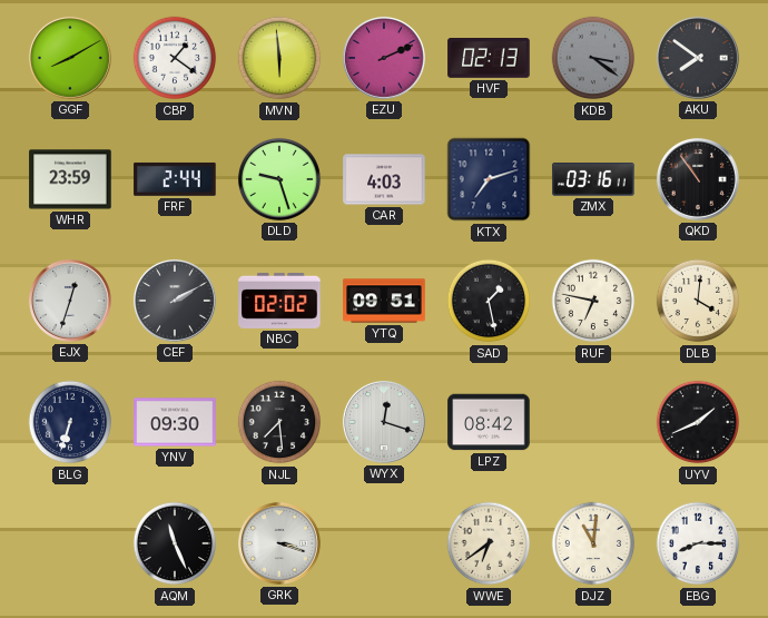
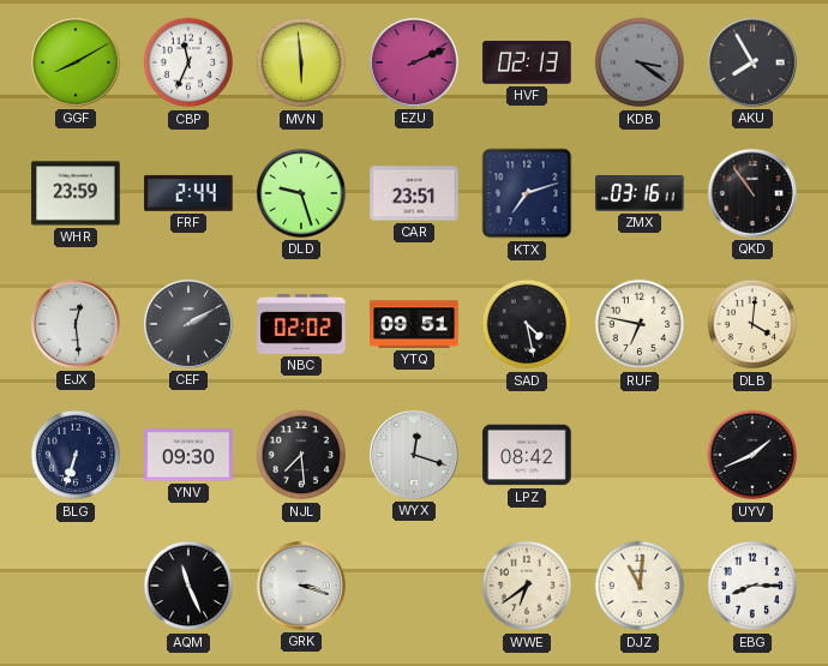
CBP: 1:21 -> 11:34
AKU: 7:51 -> 7:55
CAR: 4:03 -> 23:51
EJX: 12:33 -> 12:29
SAD: 1:28 -> 4:28
